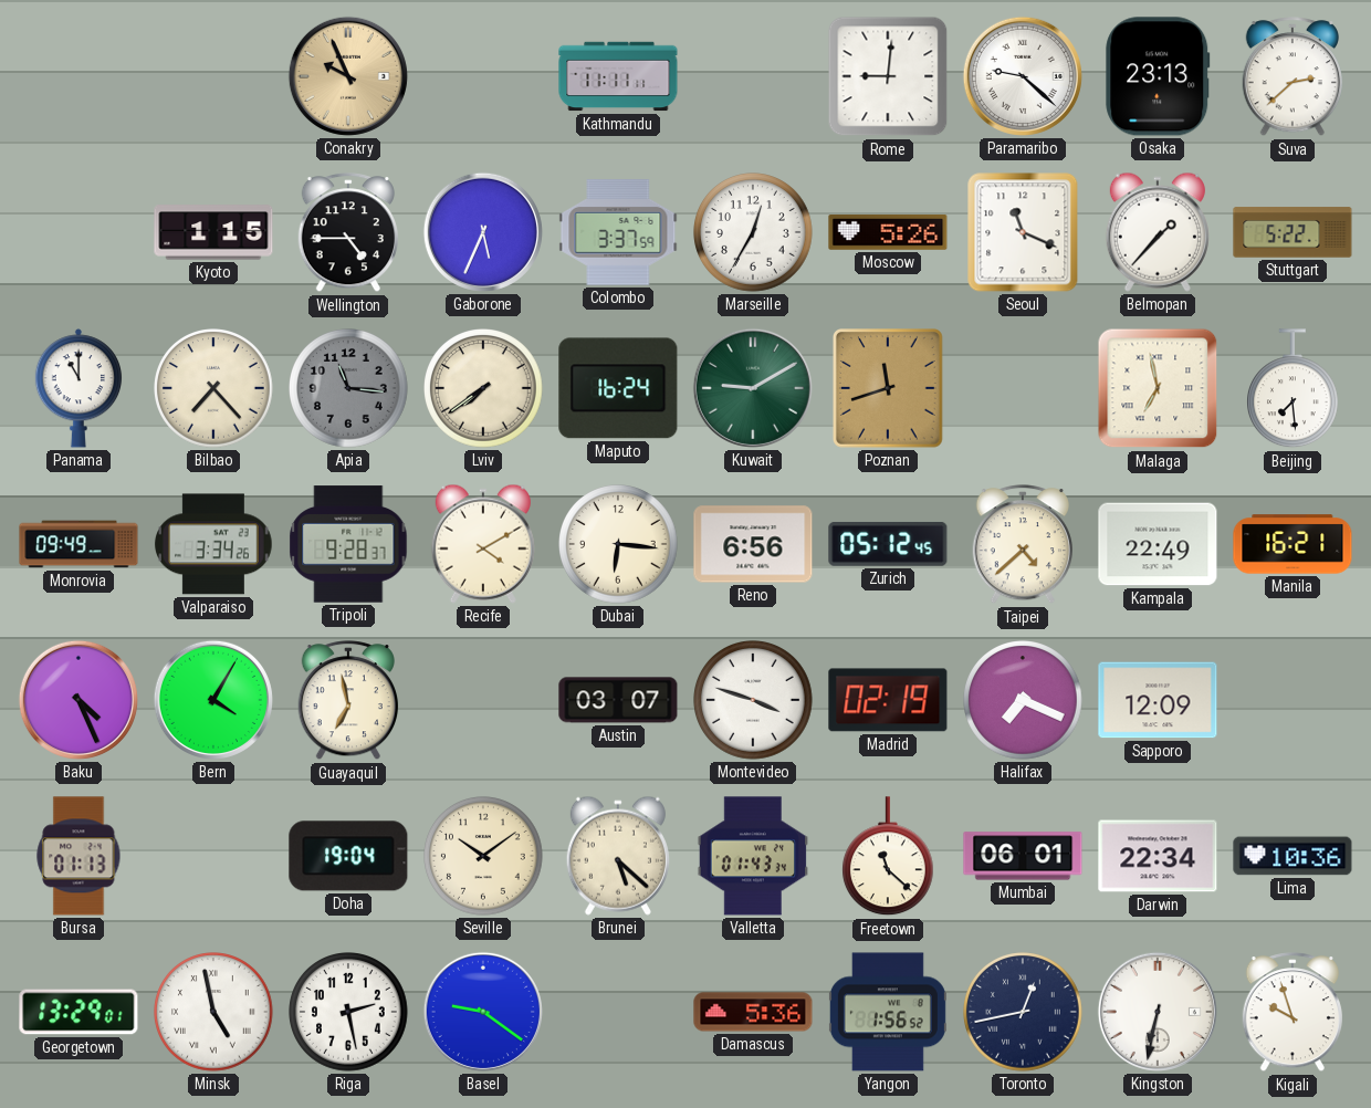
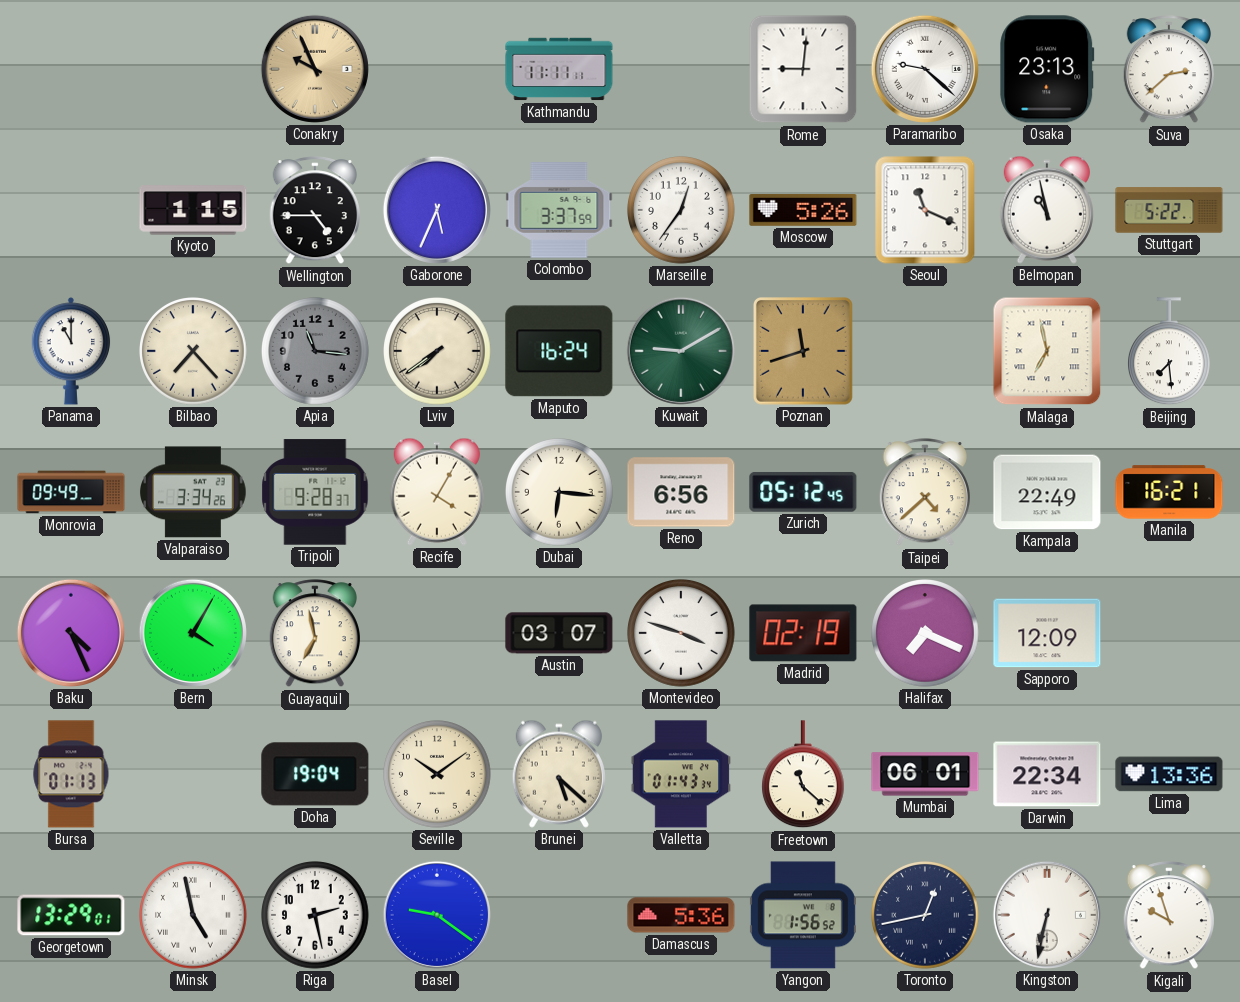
Marseille: 12:35 -> 12:36
Belmopan: 1:37 -> 10:58
Recife: 4:10 -> 4:05
Lima: 10:36 -> 13:36
